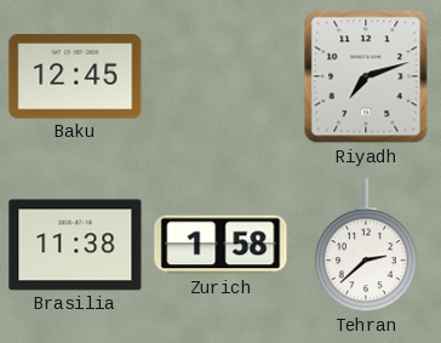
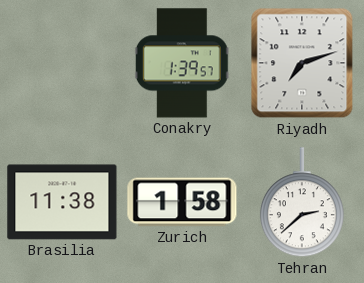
Baku: 12:45 -> none
Conakry: none -> 1:39
